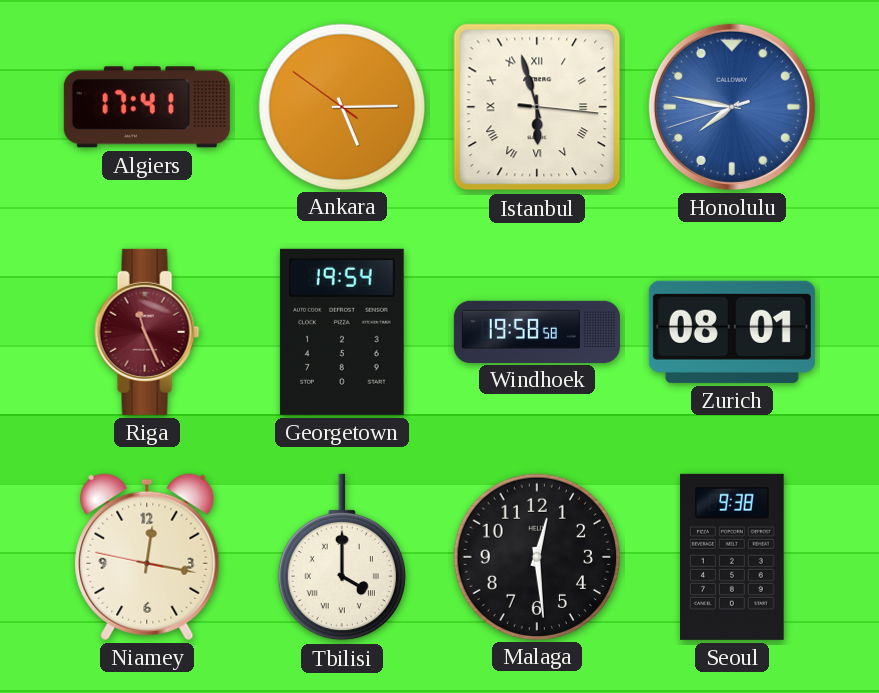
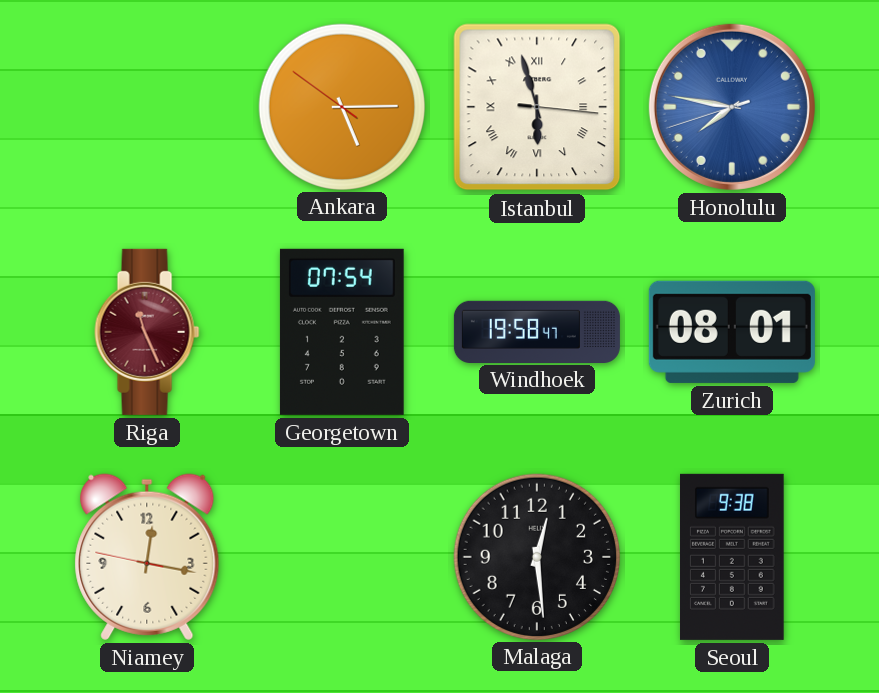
Algiers: 17:41 -> none
Georgetown: 19:54 -> 07:54
Windhoek: 19:58:58 -> 19:58:47
Tbilisi: 4:00 -> none
